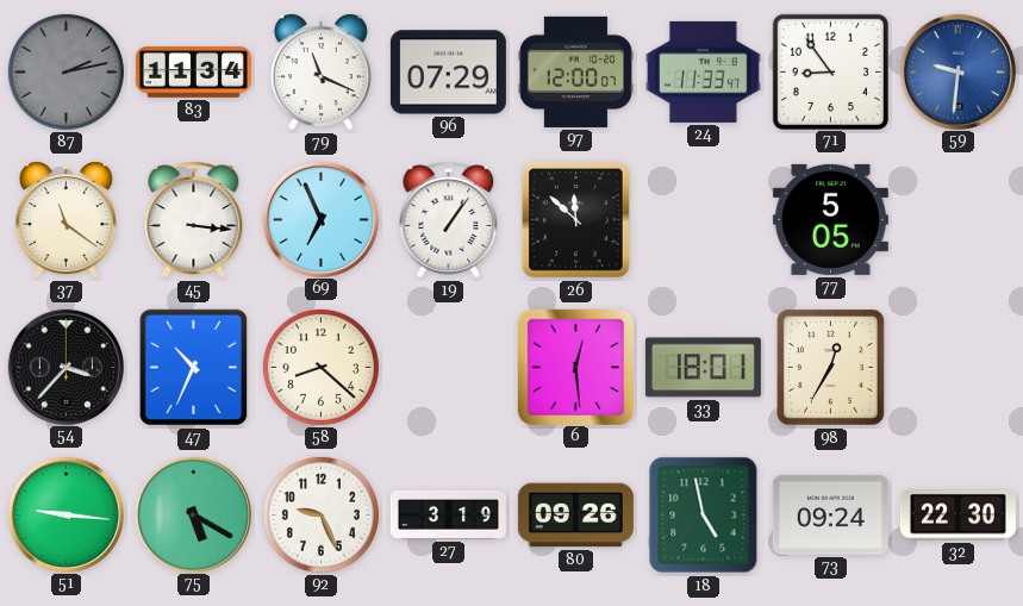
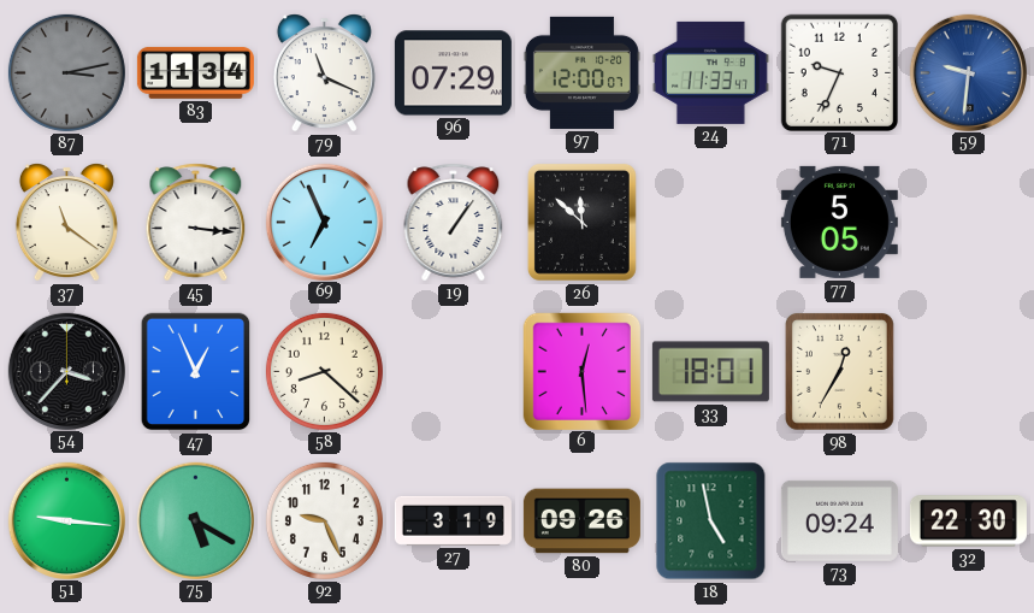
87: 2:13 -> 3:13
71: 8:54 -> 9:34
47: 10:34 -> 12:56
